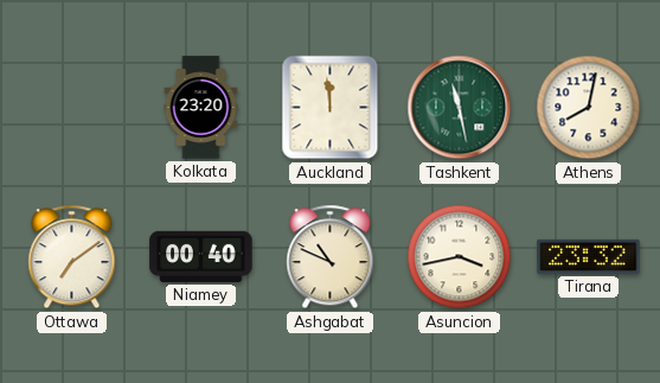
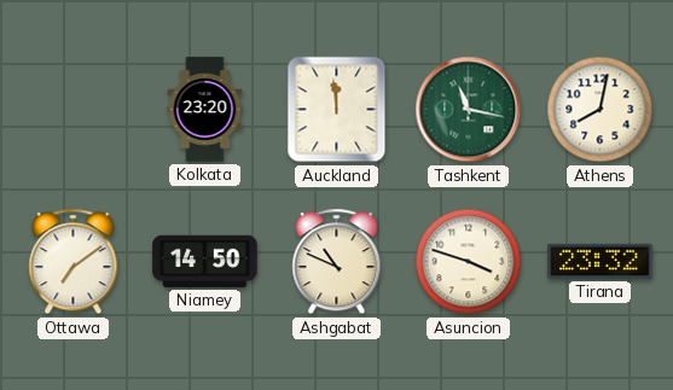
Tashkent: 11:28 -> 11:17
Niamey: 00:40 -> 14:50
Asuncion: 3:43 -> 3:48
